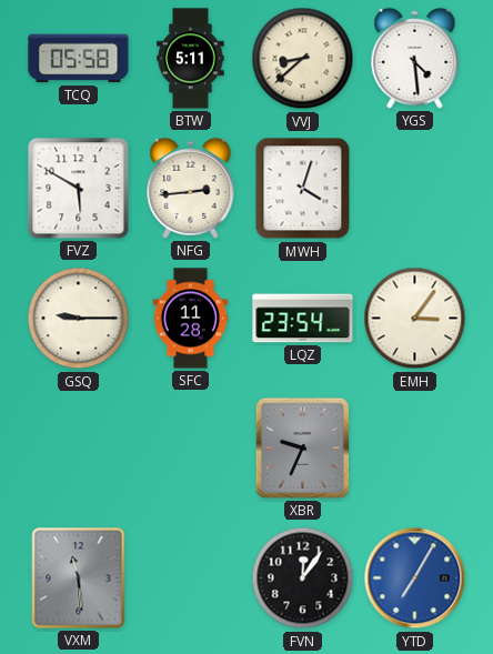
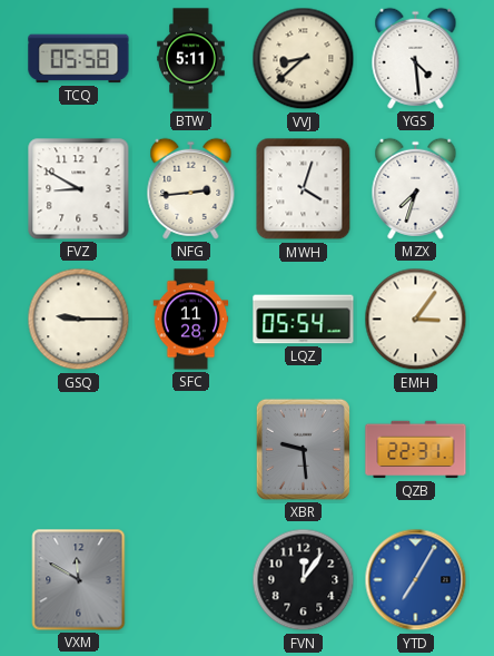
FVZ: 5:50 -> 8:50
MZX: none -> 7:33
LQZ: 23:54 -> 05:54
XBR: 9:34 -> 9:29
QZB: none -> 22:31
VXM: 11:29 -> 11:50
